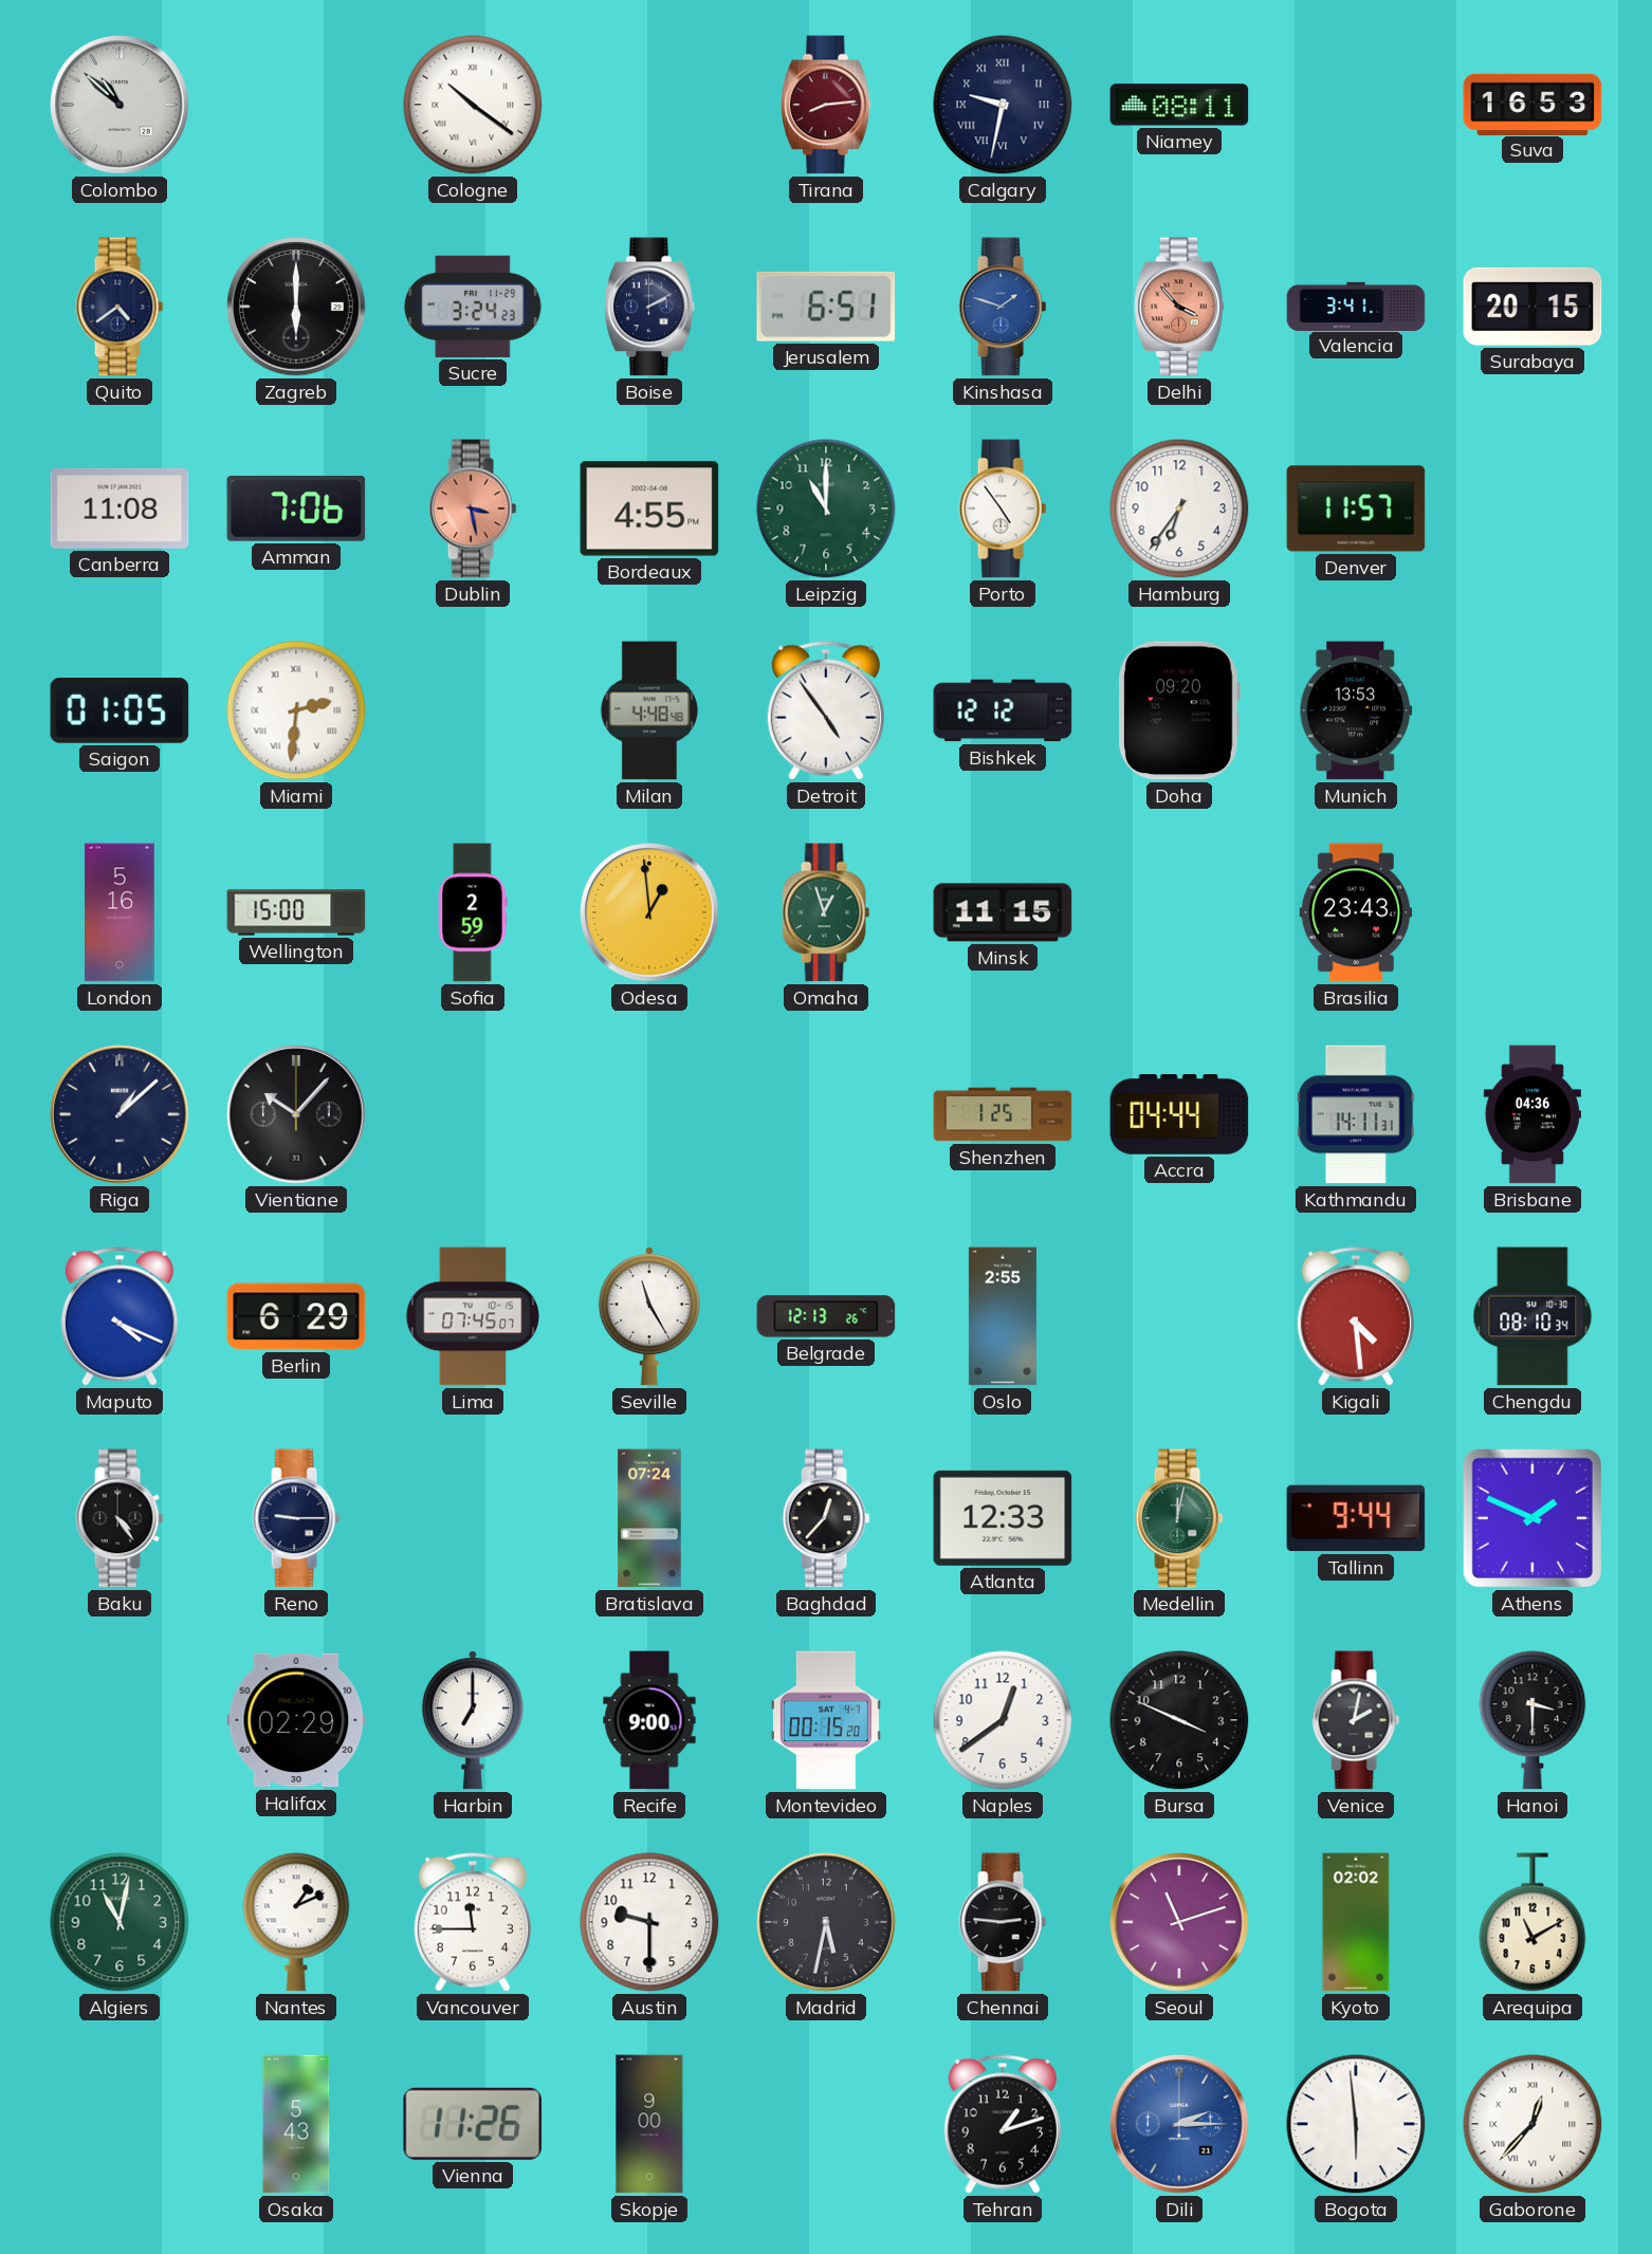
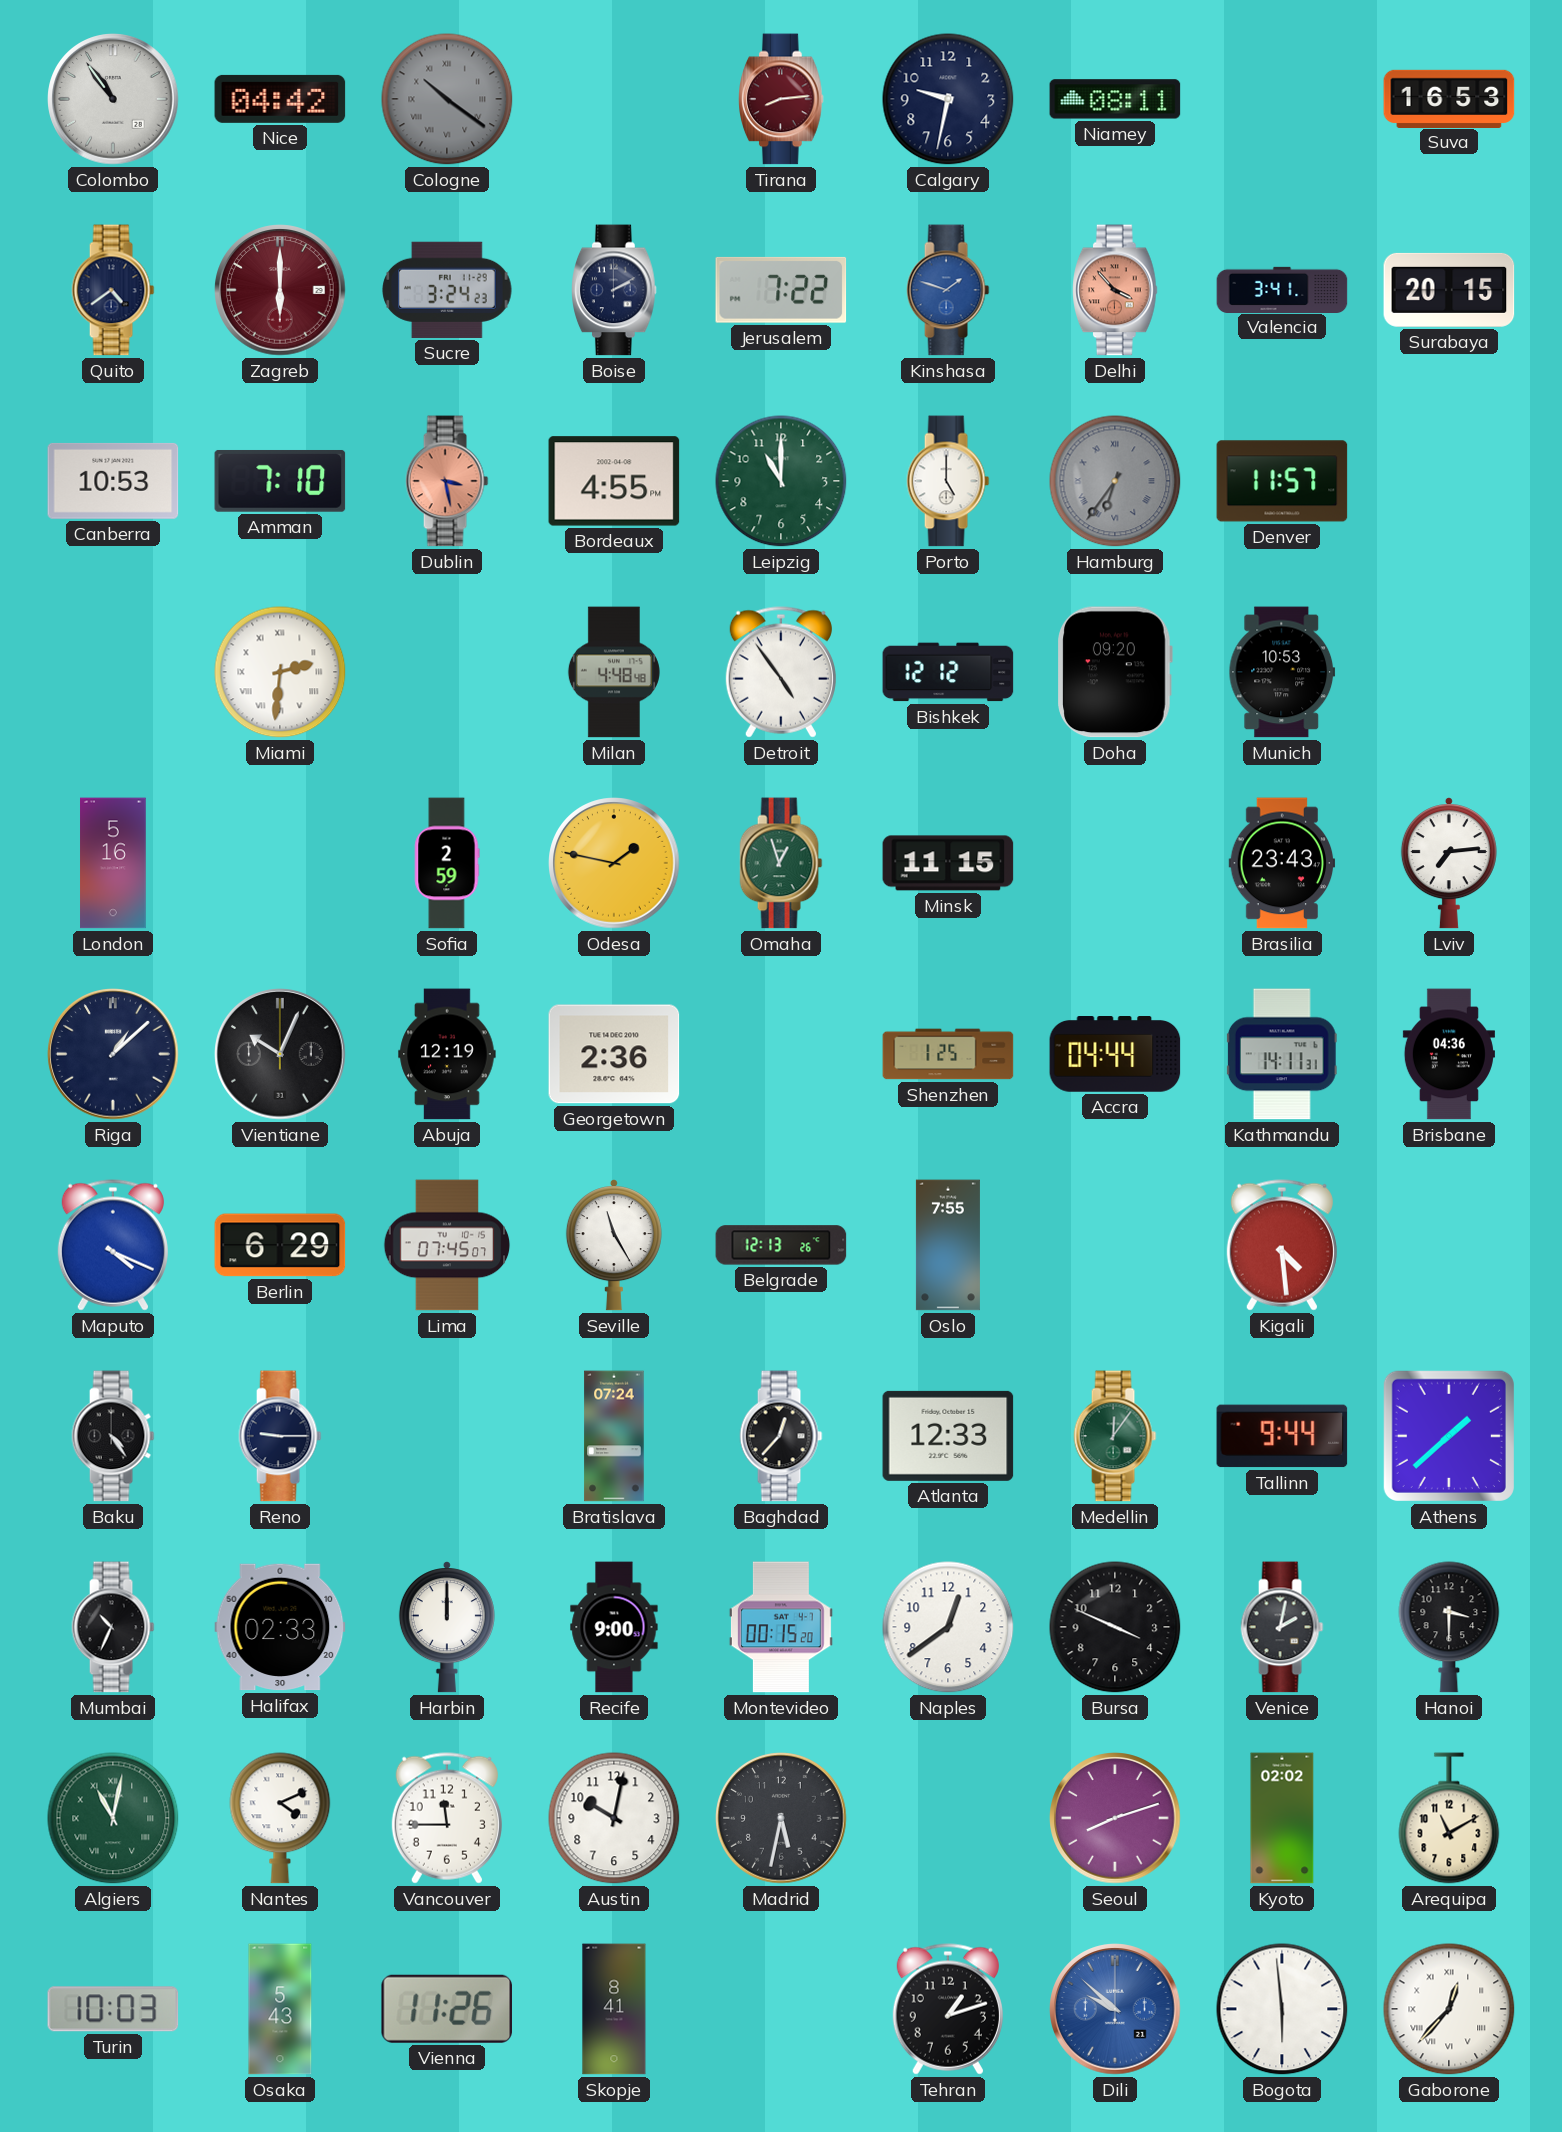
Colombo: 10:52 -> 10:54
Nice: none -> 04:42
Cologne dial: white -> grey
Calgary numerals: Roman -> Arabic
Zagreb dial: black -> burgundy
Jerusalem: 6:51 -> 7:22
Canberra: 11:08 -> 10:53
Amman: 7:06 -> 7:10
Porto: 4:54 -> 5:00
Hamburg dial: white -> grey
Hamburg numerals: Arabic -> Roman
Saigon: 01:05 -> none
Munich: 13:53 -> 10:53
Wellington: 15:00 -> none
Odesa: 12:59 -> 1:47
Lviv: none -> 7:14
Vientiane: 10:07 -> 10:04
Abuja: none -> 12:19
Georgetown: none -> 2:36
Oslo: 2:55 -> 7:55
Chengdu: 08:10 -> none
Medellin: 12:02 -> 12:06
Athens: 1:49 -> 1:38
Mumbai: none -> 10:34
Halifax: 02:29 -> 02:33
Harbin: 7:00 -> 12:00
Algiers numerals: Arabic -> Roman
Nantes: 1:11 -> 4:11
Austin: 9:30 -> 10:02
Chennai: 2:46 -> none
Seoul: 11:12 -> 8:12
Turin: none -> 10:03
Skopje: 9:00 -> 8:41
Dili: 2:15 -> 9:52
